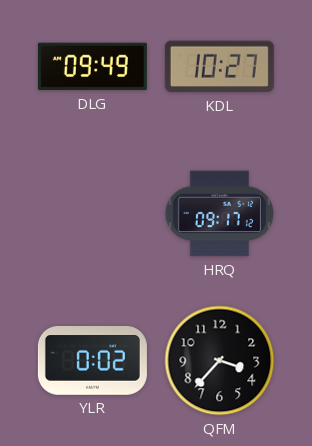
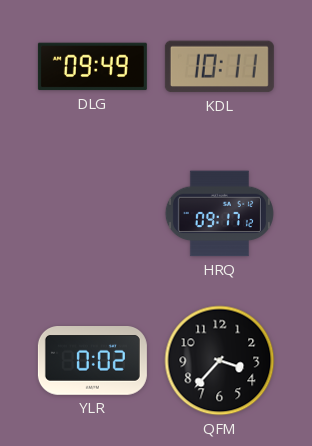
KDL: 10:27 -> 10:11
